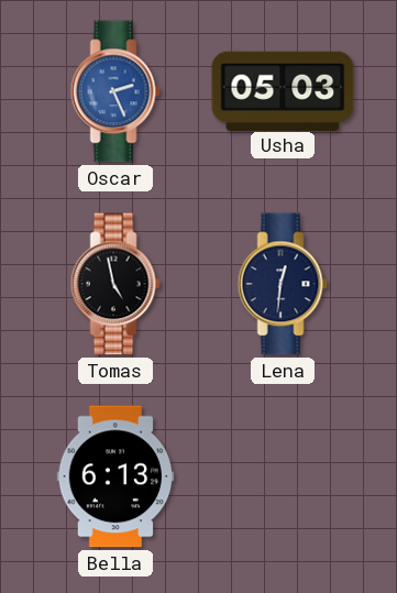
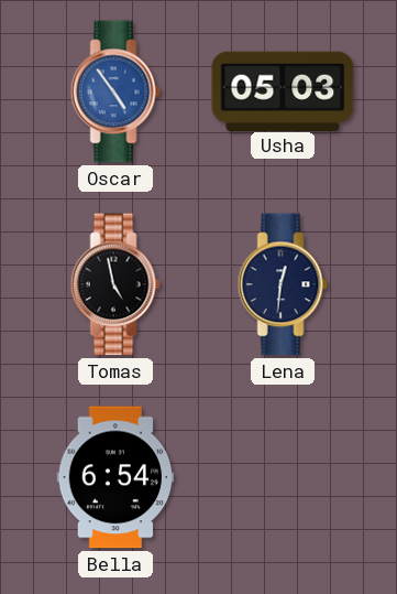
Oscar: 2:26 -> 4:54
Bella: 6:13 -> 6:54
